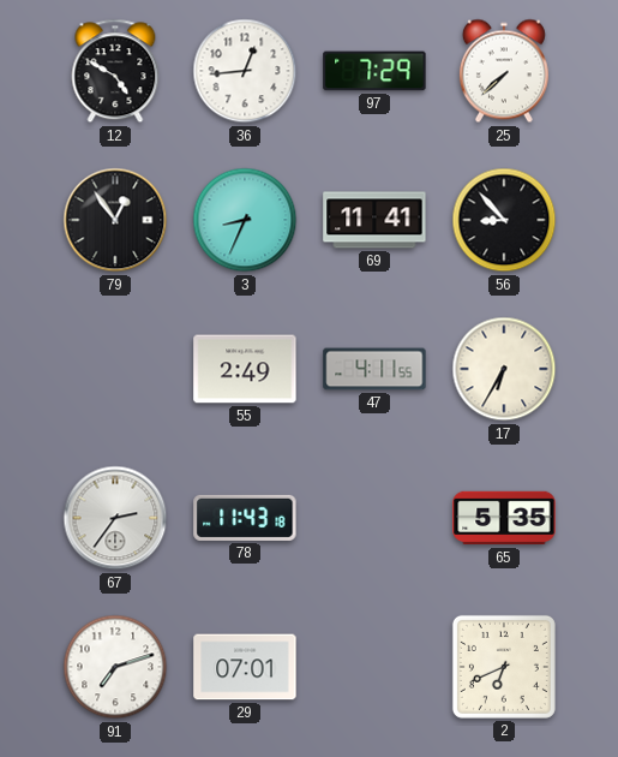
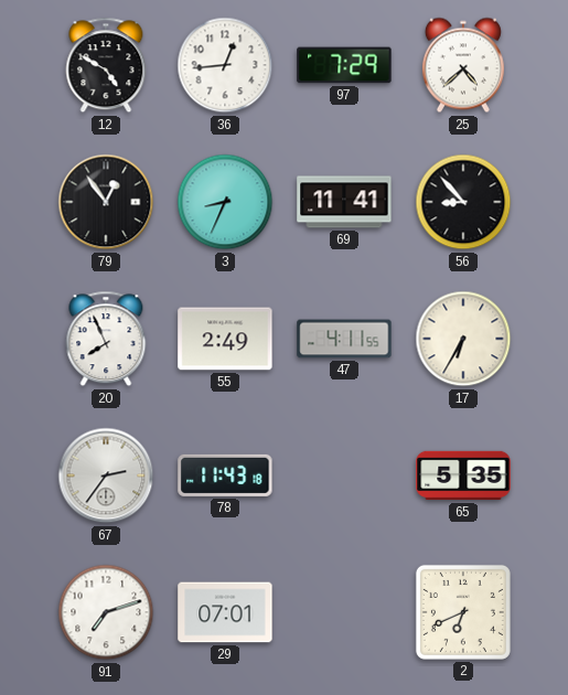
25: 7:38 -> 4:38
20: none -> 7:56
